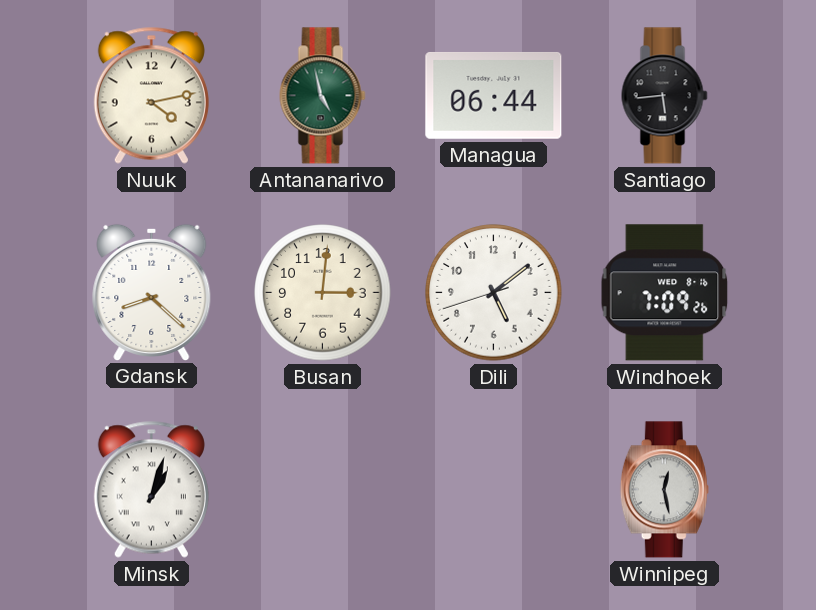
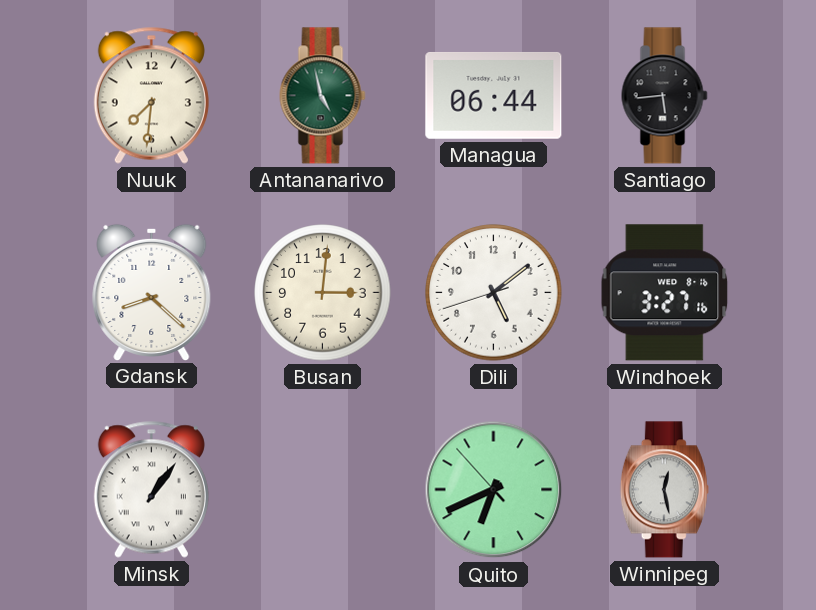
Nuuk: 4:13 -> 7:31
Windhoek: 7:09 -> 3:27
Minsk: 1:03 -> 1:06
Quito: none -> 6:40
